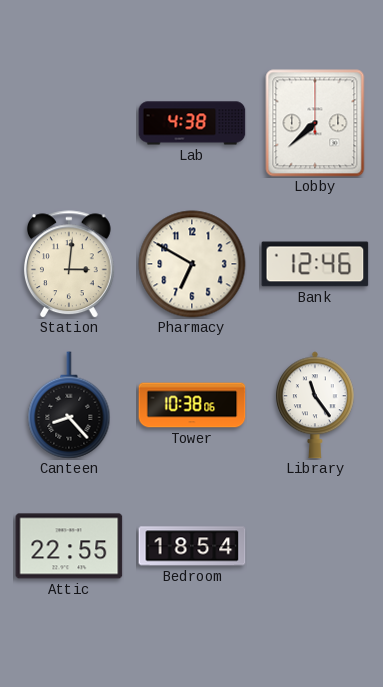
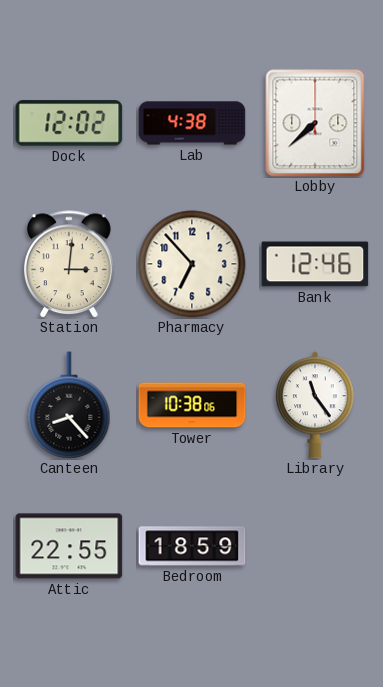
Dock: none -> 12:02
Pharmacy: 6:50 -> 6:53
Bedroom: 18:54 -> 18:59
